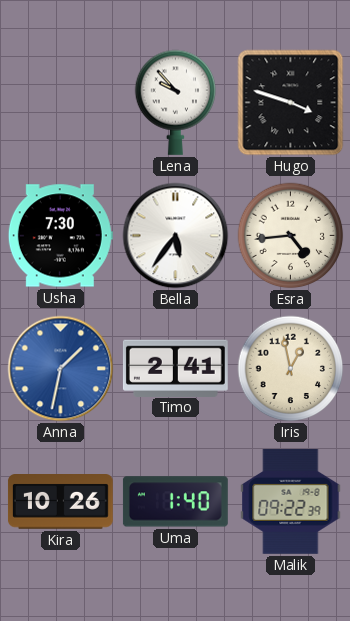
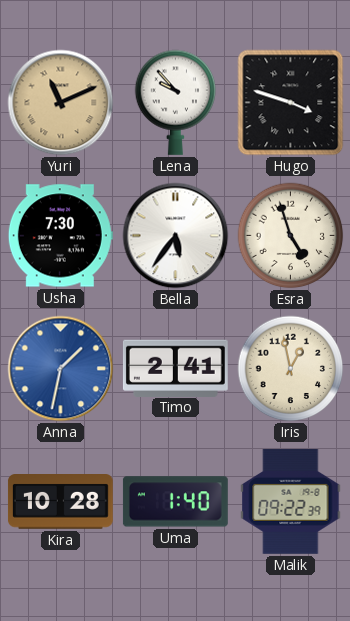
Yuri: none -> 11:11
Esra: 4:44 -> 4:57
Kira: 10:26 -> 10:28
